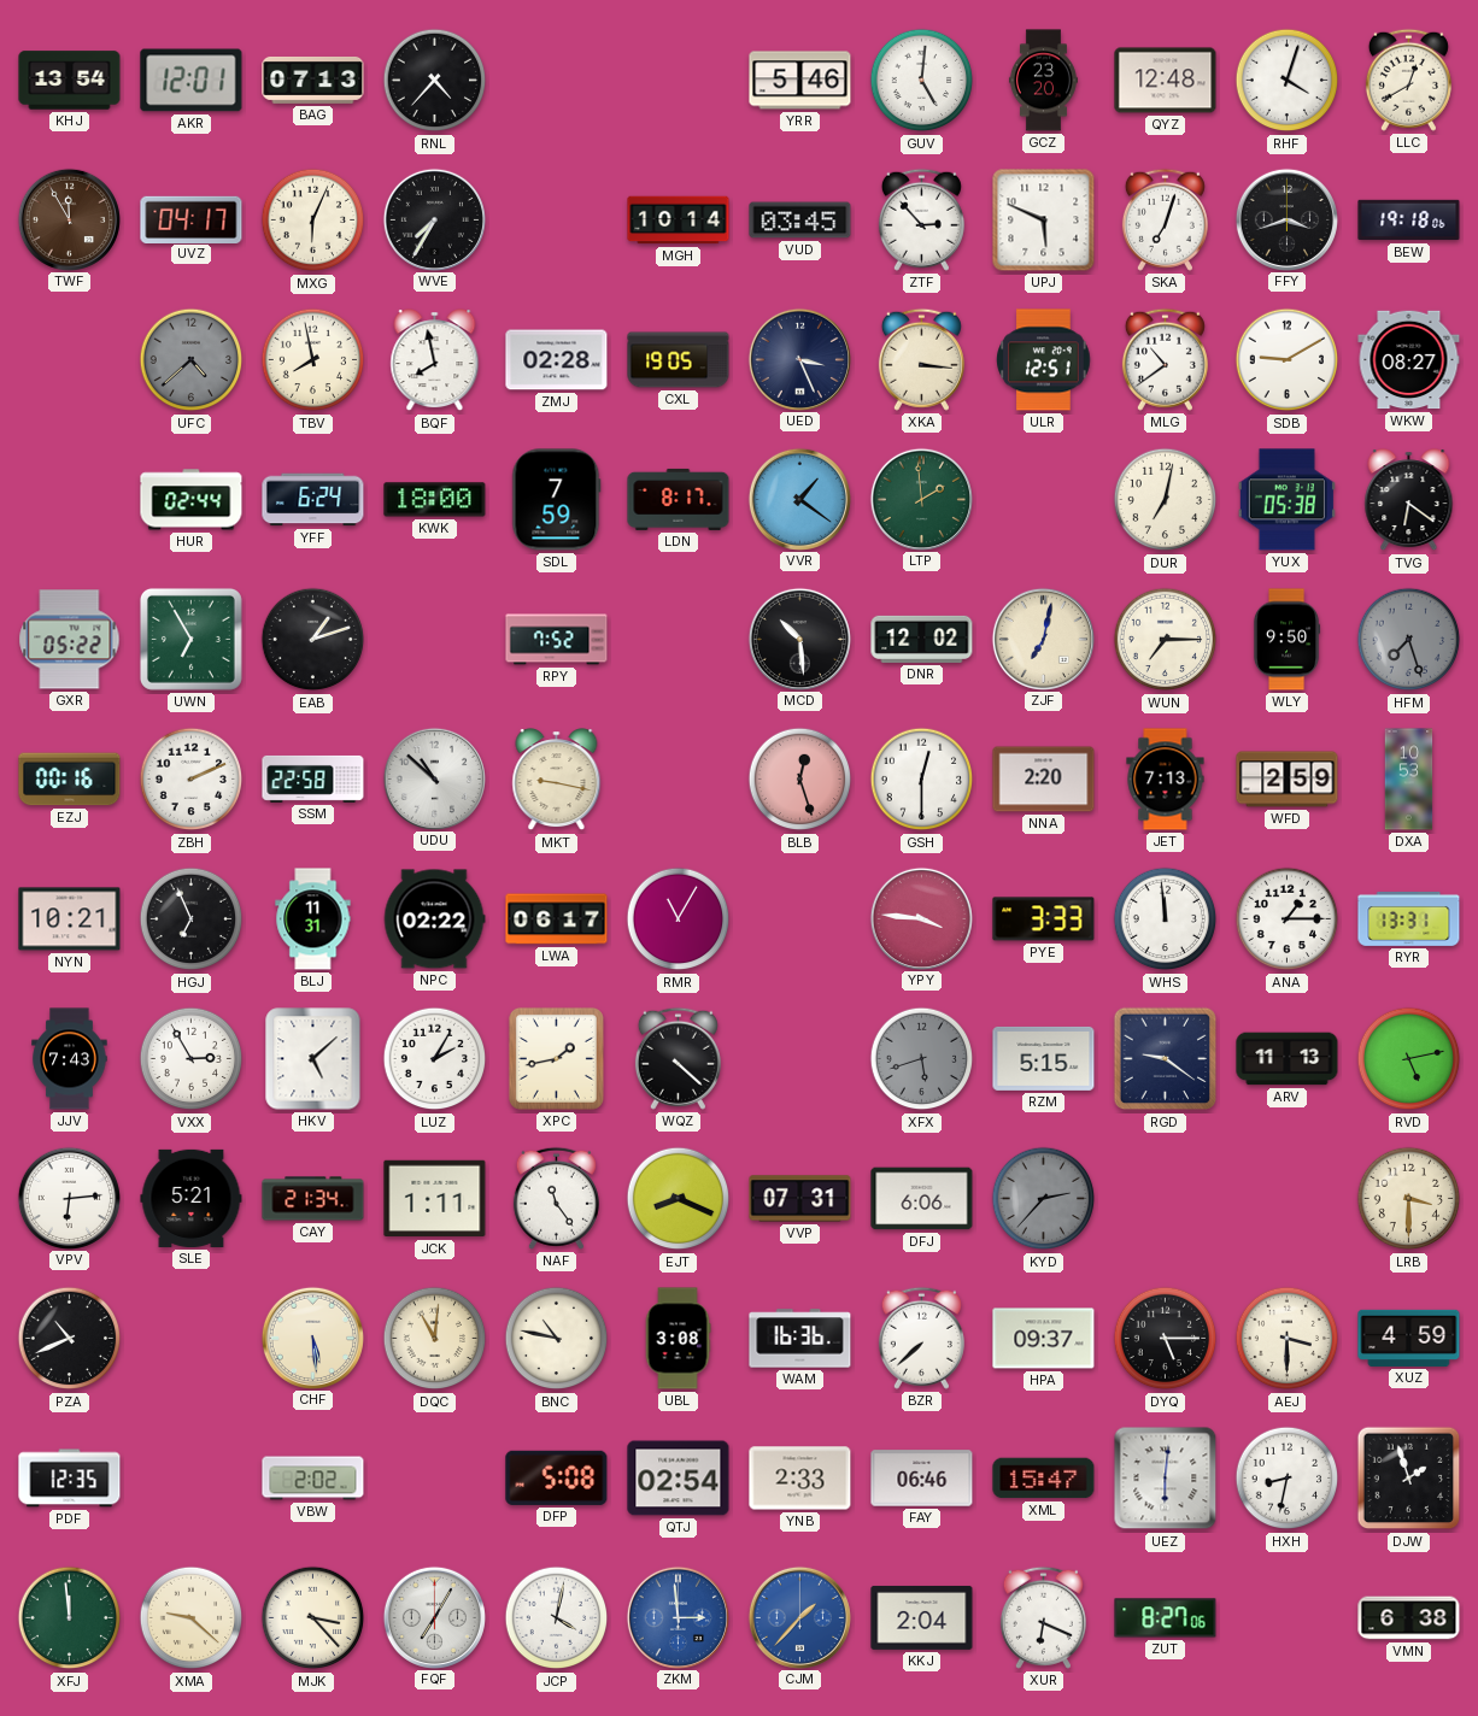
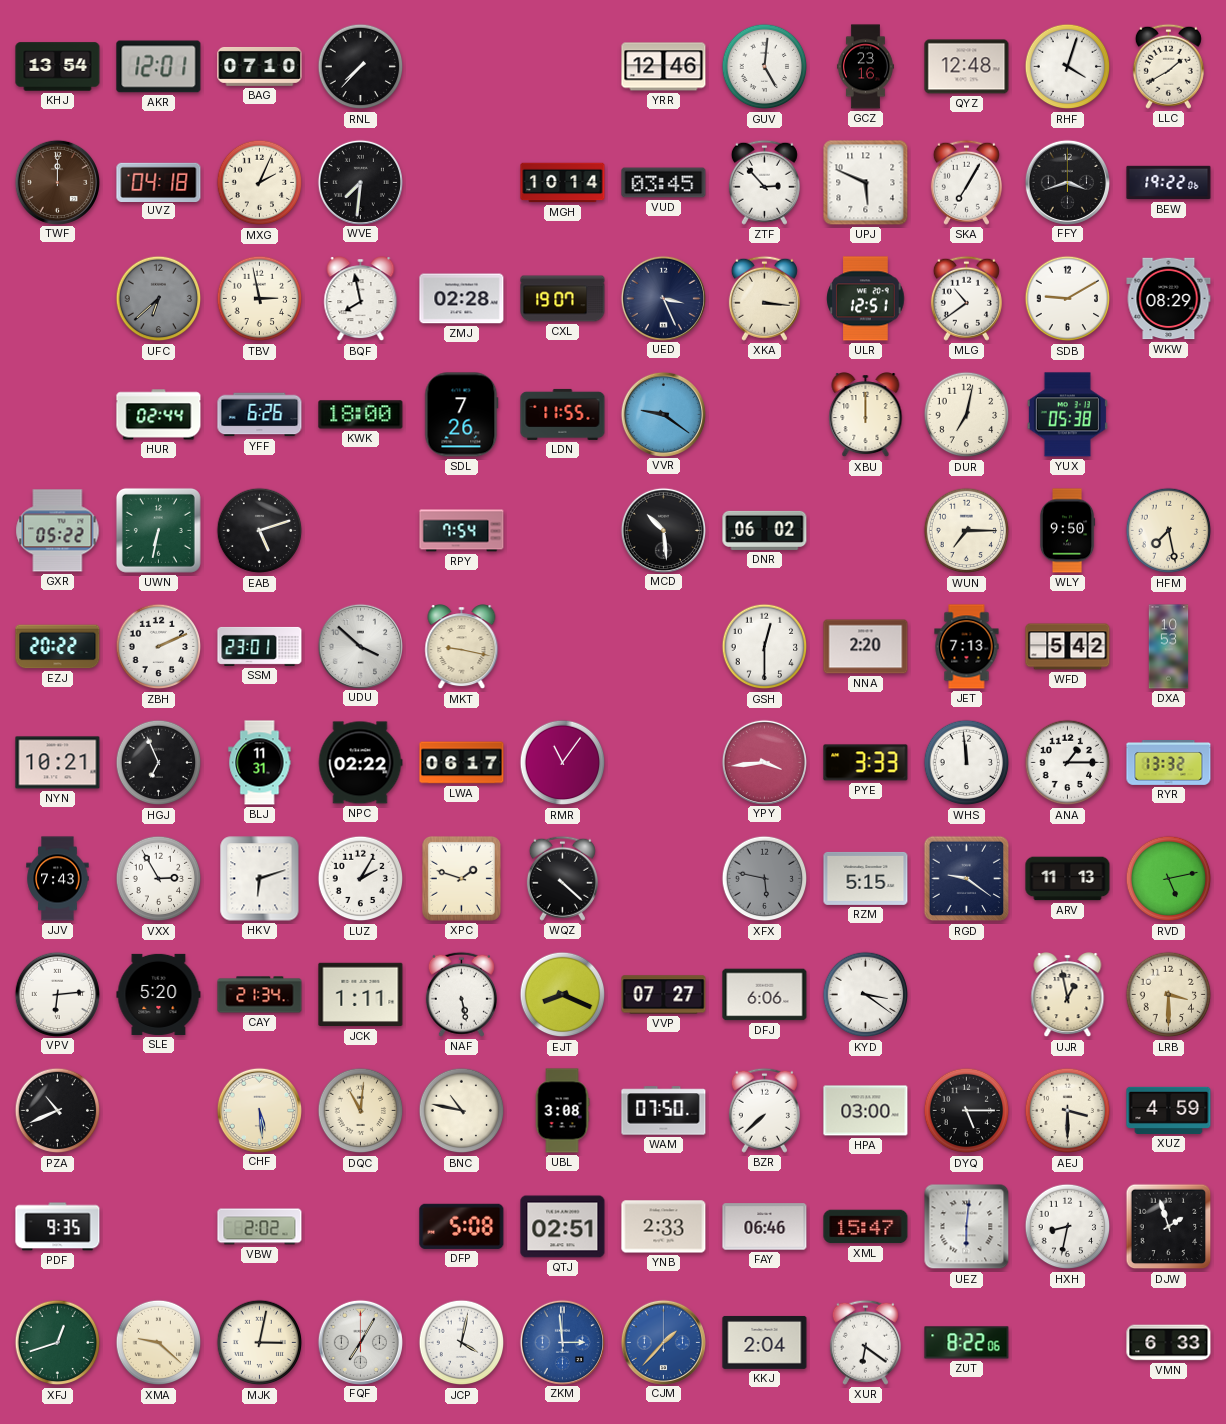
BAG: 07:13 -> 07:10
RNL: 4:37 -> 7:37
YRR: 5:46 -> 12:46
GCZ: 23:20 -> 23:16
LLC: 12:40 -> 1:40
TWF: 11:55 -> 12:00
UVZ: 04:17 -> 04:18
MXG: 6:04 -> 2:04
WVE: 7:35 -> 7:31
SKA: 7:03 -> 7:05
BEW: 19:18 -> 19:22
UFC: 4:38 -> 6:38
TBV: 7:58 -> 2:58
CXL: 19:05 -> 19:07
WKW: 08:27 -> 08:29
YFF: 6:24 -> 6:26
SDL: 7:59 -> 7:26
LDN: 8:17 -> 11:55
VVR: 1:21 -> 9:21
LTP: 1:59 -> none
XBU: none -> 12:00
TVG: 6:21 -> none
UWN: 6:55 -> 6:32
EAB: 1:12 -> 5:12
RPY: 7:52 -> 7:54
DNR: 12:02 -> 06:02
ZJF: 7:02 -> none
HFM: 7:27 -> 7:28
HFM dial: grey -> cream
EZJ: 00:16 -> 20:22
SSM: 22:58 -> 23:01
UDU: 10:52 -> 3:52
BLB: 12:27 -> none
WFD: 2:59 -> 5:42
RMR: 11:05 -> 11:06
YPY: 3:46 -> 3:44
RYR: 13:31 -> 13:32
HKV: 5:08 -> 6:12
XPC: 1:43 -> 1:48
XFX: 5:42 -> 5:47
SLE: 5:21 -> 5:20
NAF: 11:24 -> 5:28
VVP: 07:31 -> 07:27
KYD: 2:37 -> 3:21
KYD dial: grey -> white
UJR: none -> 12:58
WAM: 16:36 -> 07:50
HPA: 09:37 -> 03:00
PDF: 12:35 -> 9:35
QTJ: 02:54 -> 02:51
XFJ: 11:59 -> 12:42
MJK: 3:23 -> 3:02
XUR: 6:19 -> 6:21
ZUT: 8:27 -> 8:22
VMN: 6:38 -> 6:33
